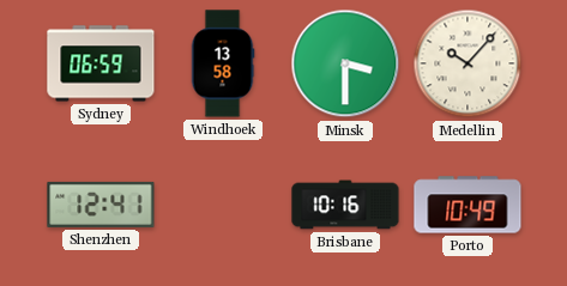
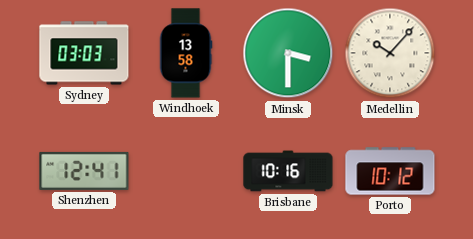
Sydney: 06:59 -> 03:03
Porto: 10:49 -> 10:12
